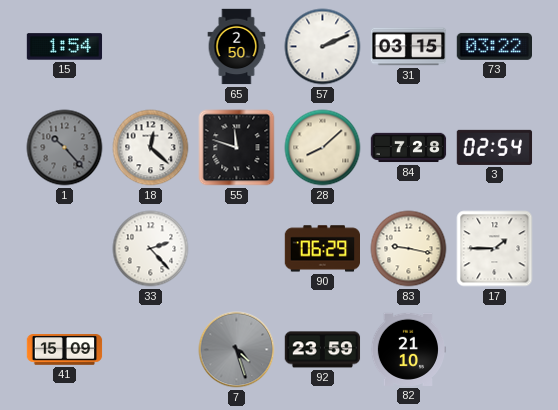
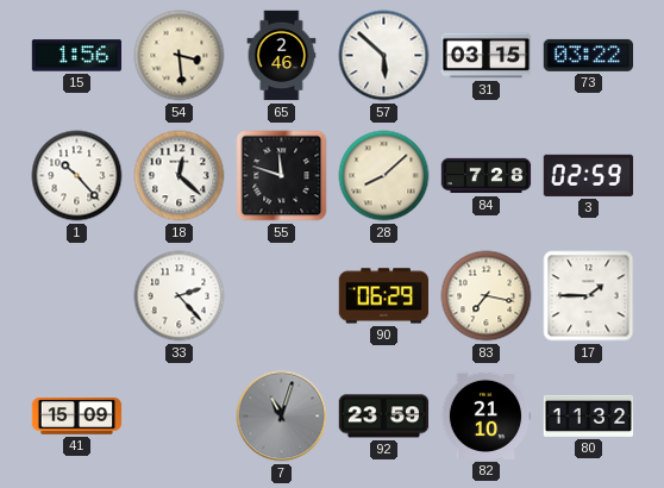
15: 1:54 -> 1:56
54: none -> 3:29
65: 2:50 -> 2:46
57: 2:11 -> 5:52
1 dial: grey -> white
3: 02:54 -> 02:59
83: 9:17 -> 7:17
7: 4:27 -> 11:03
80: none -> 11:32
